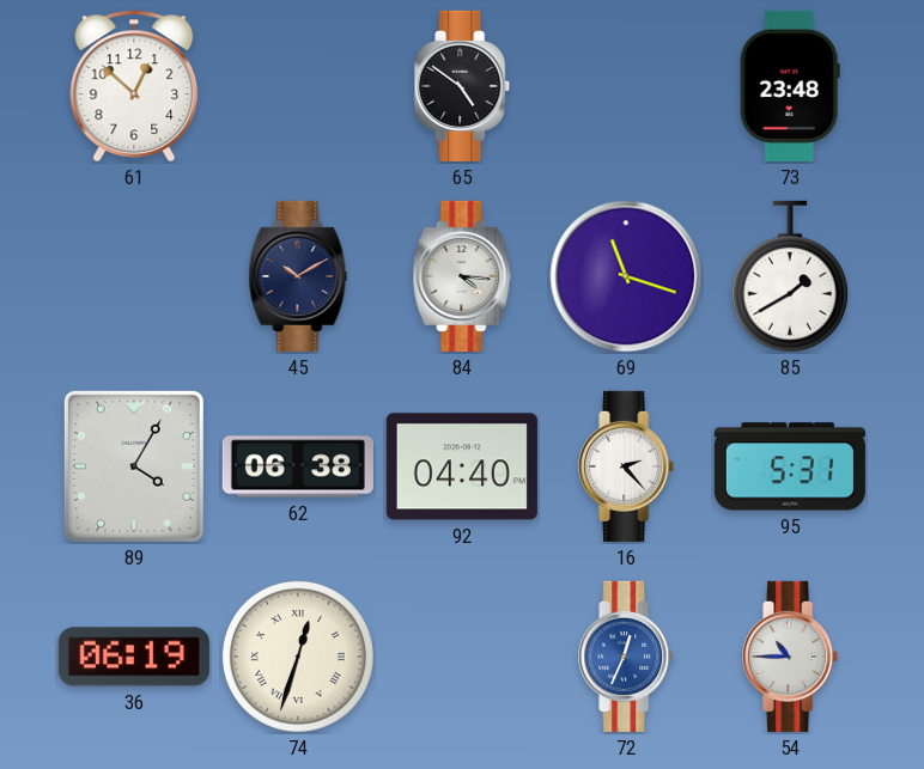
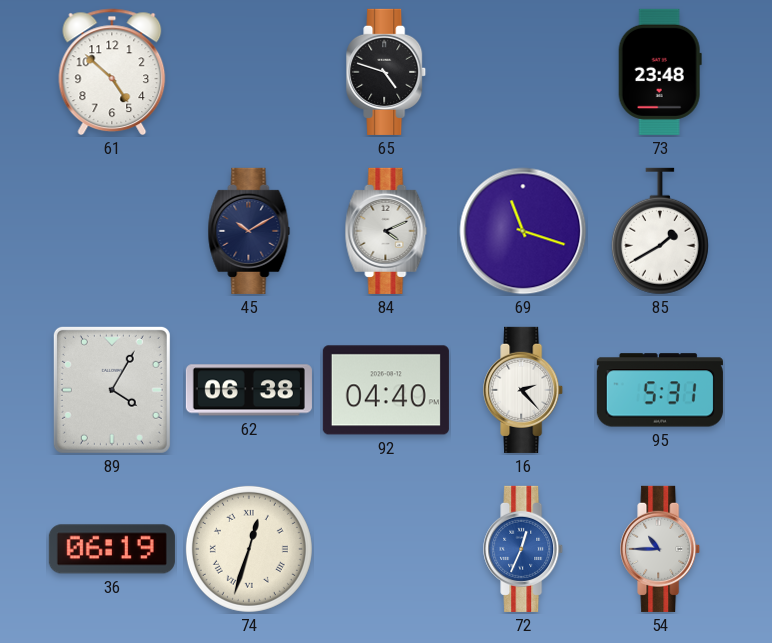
61: 12:52 -> 4:52
65: 4:51 -> 4:48
84: 4:16 -> 4:11
